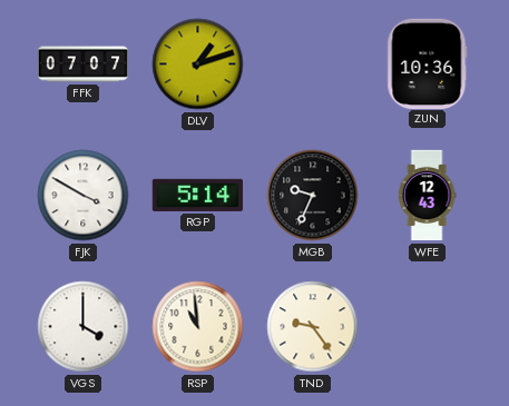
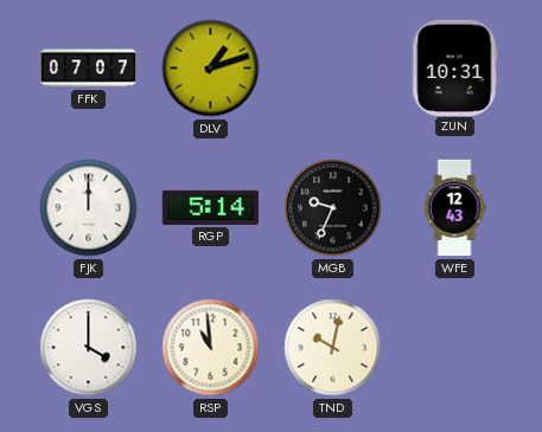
ZUN: 10:36 -> 10:31
FJK: 3:50 -> 12:00
TND: 9:24 -> 10:02
